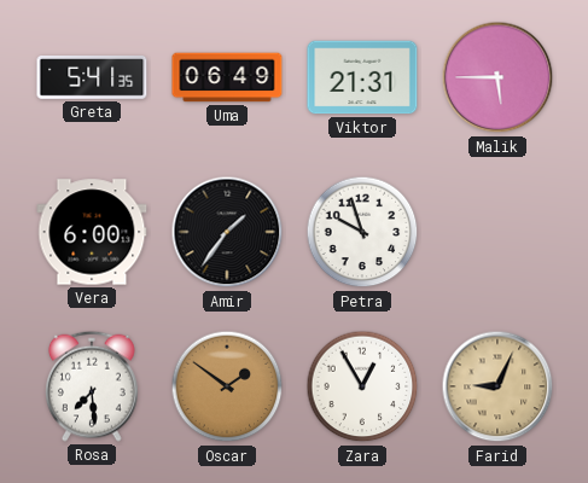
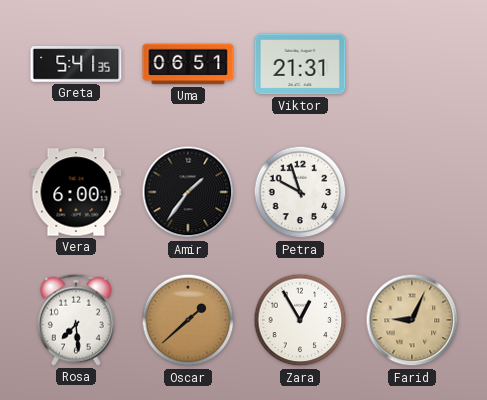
Uma: 06:49 -> 06:51
Malik: 5:45 -> none
Oscar: 1:51 -> 1:38
